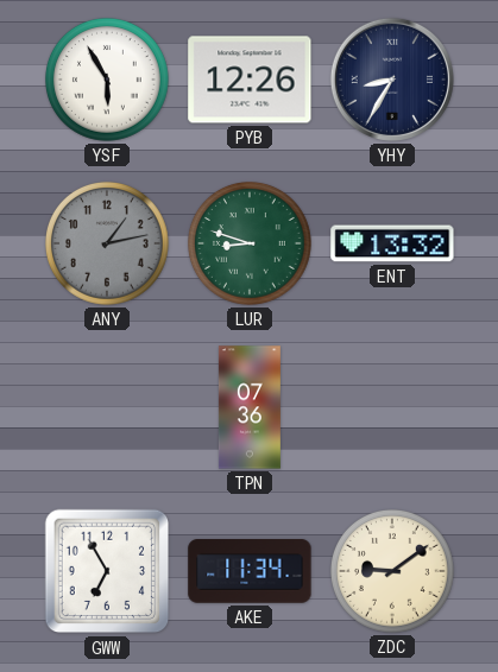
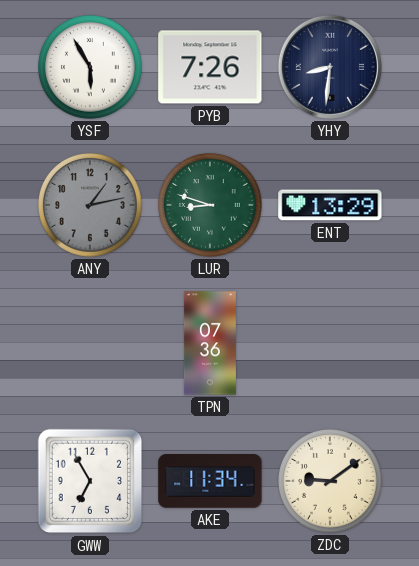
PYB: 12:26 -> 7:26
YHY: 8:35 -> 8:31
ENT: 13:32 -> 13:29
